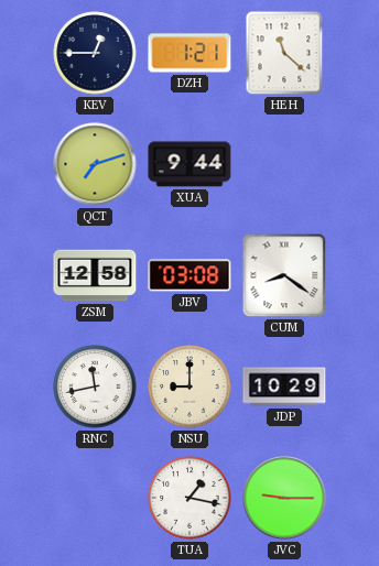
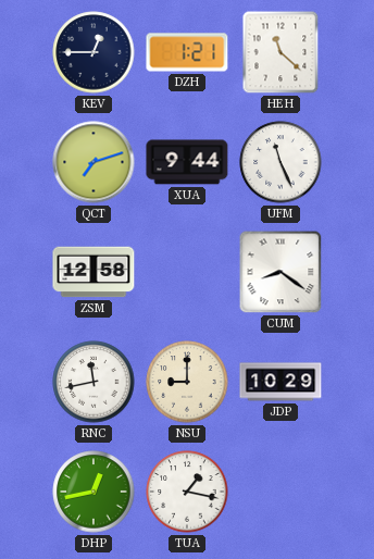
UFM: none -> 11:26
JBV: 03:08 -> none
DHP: none -> 12:43
JVC: 9:15 -> none
